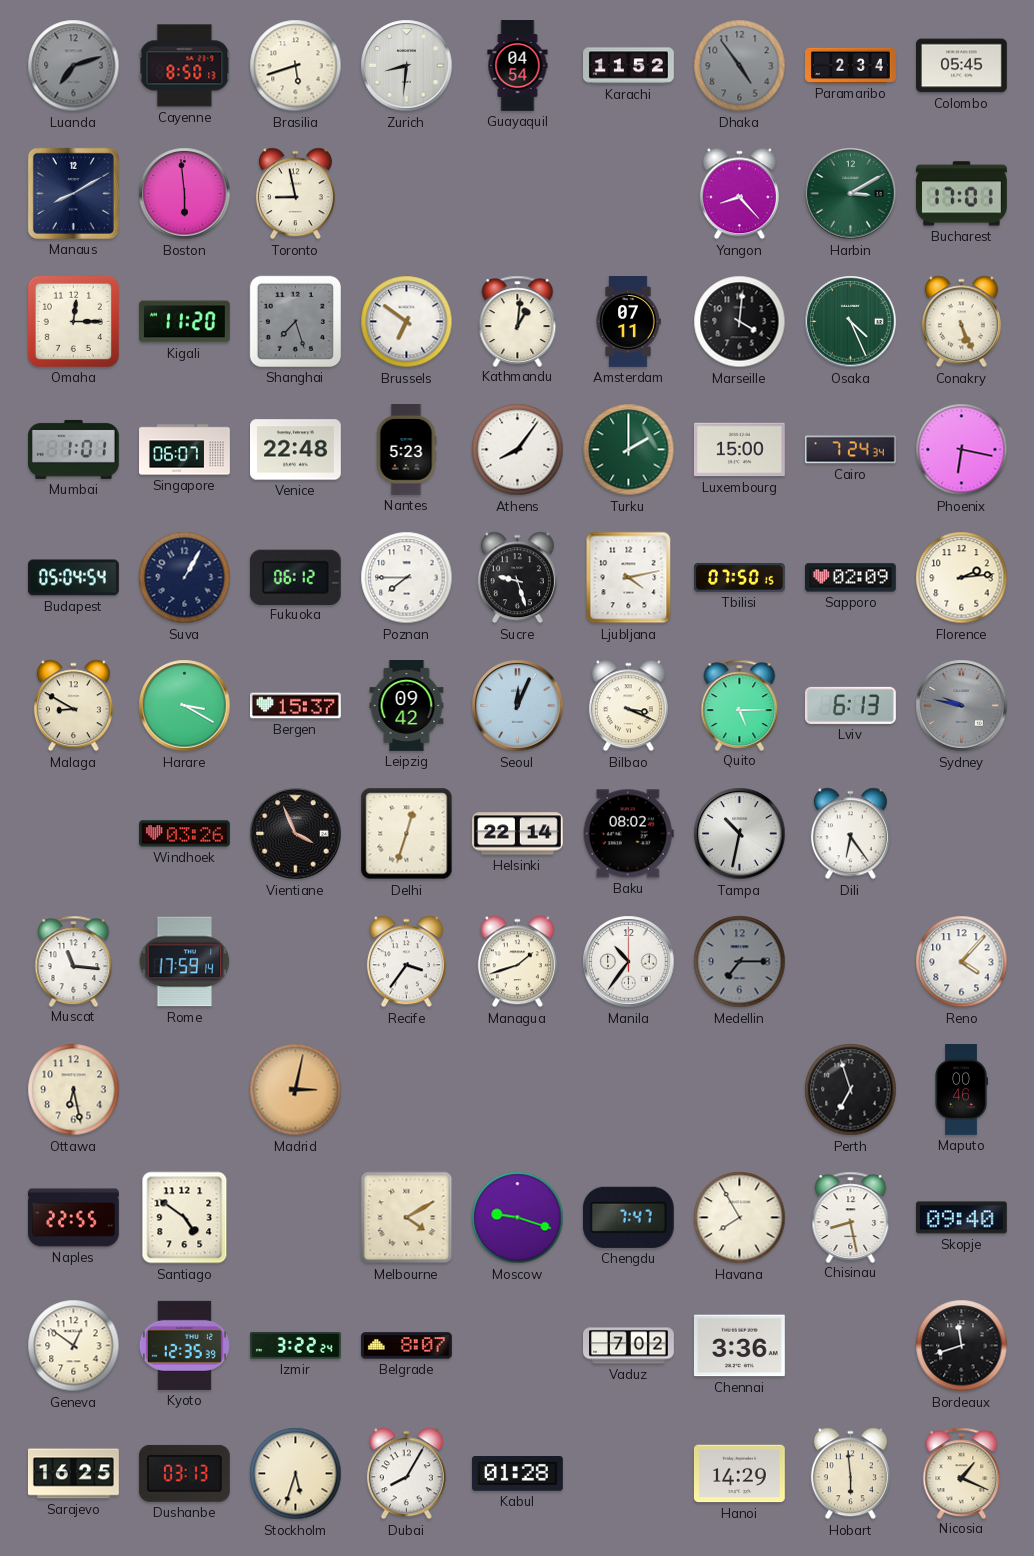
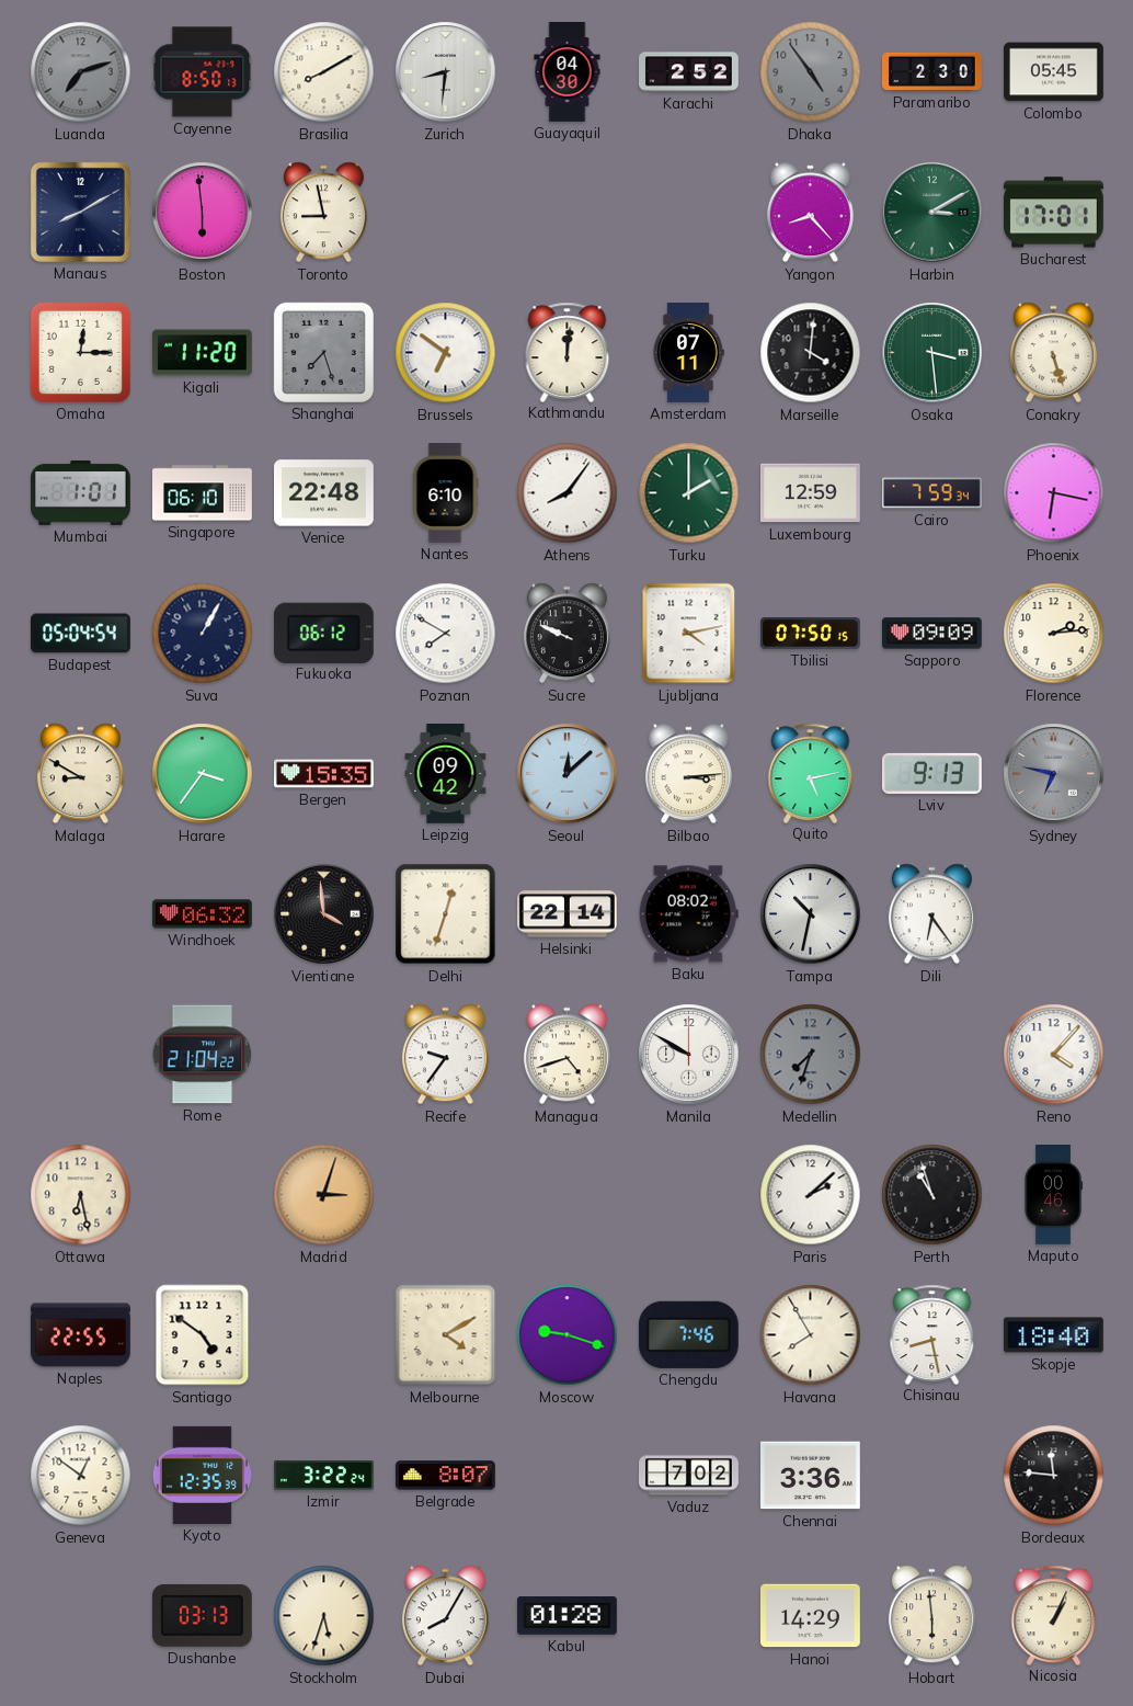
Brasilia: 5:42 -> 8:10
Guayaquil: 04:54 -> 04:30
Karachi: 11:52 -> 2:52
Paramaribo: 2:34 -> 2:30
Kathmandu: 1:01 -> 12:01
Osaka: 4:26 -> 3:29
Conakry: 5:26 -> 5:27
Singapore: 06:07 -> 06:10
Nantes: 5:23 -> 6:10
Luxembourg: 15:00 -> 12:59
Cairo: 7:24 -> 7:59
Poznan: 7:45 -> 7:50
Sucre: 9:27 -> 9:49
Sapporo: 02:09 -> 09:09
Harare: 3:20 -> 3:36
Bergen: 15:37 -> 15:35
Seoul: 12:04 -> 12:08
Bilbao: 3:19 -> 3:14
Quito: 5:15 -> 5:13
Lviv: 6:13 -> 9:13
Sydney: 9:47 -> 6:47
Windhoek: 03:26 -> 06:32
Vientiane: 3:56 -> 3:59
Muscat: 11:16 -> none
Rome: 17:59 -> 21:04
Recife: 3:36 -> 9:36
Managua: 1:42 -> 4:42
Manila: 10:36 -> 9:50
Medellin: 7:15 -> 7:33
Madrid: 3:02 -> 3:03
Paris: none -> 2:08
Perth: 6:57 -> 10:57
Chengdu: 7:47 -> 7:46
Skopje: 09:40 -> 18:40
Bordeaux: 11:42 -> 11:46
Sarajevo: 16:25 -> none
Nicosia: 1:19 -> 1:04
